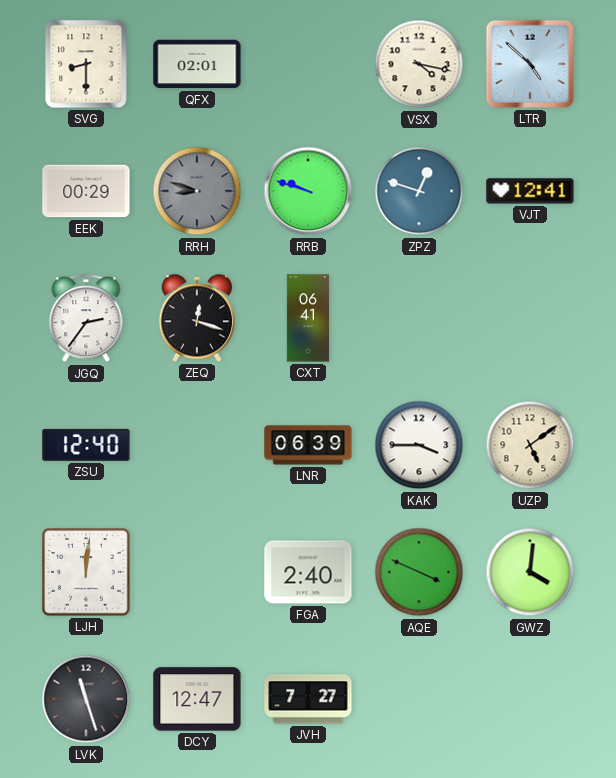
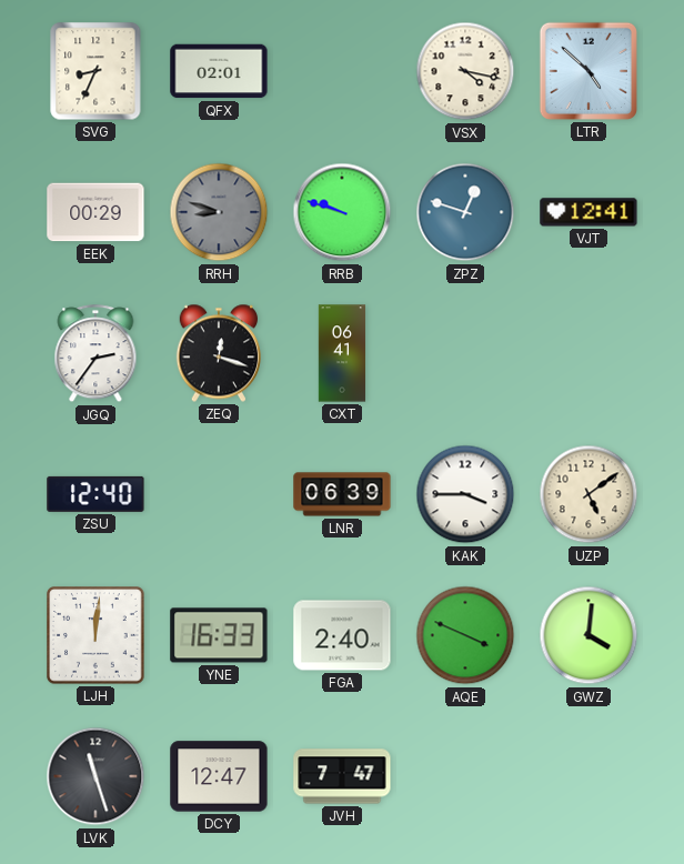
SVG: 8:30 -> 8:34
YNE: none -> 16:33
JVH: 7:27 -> 7:47
